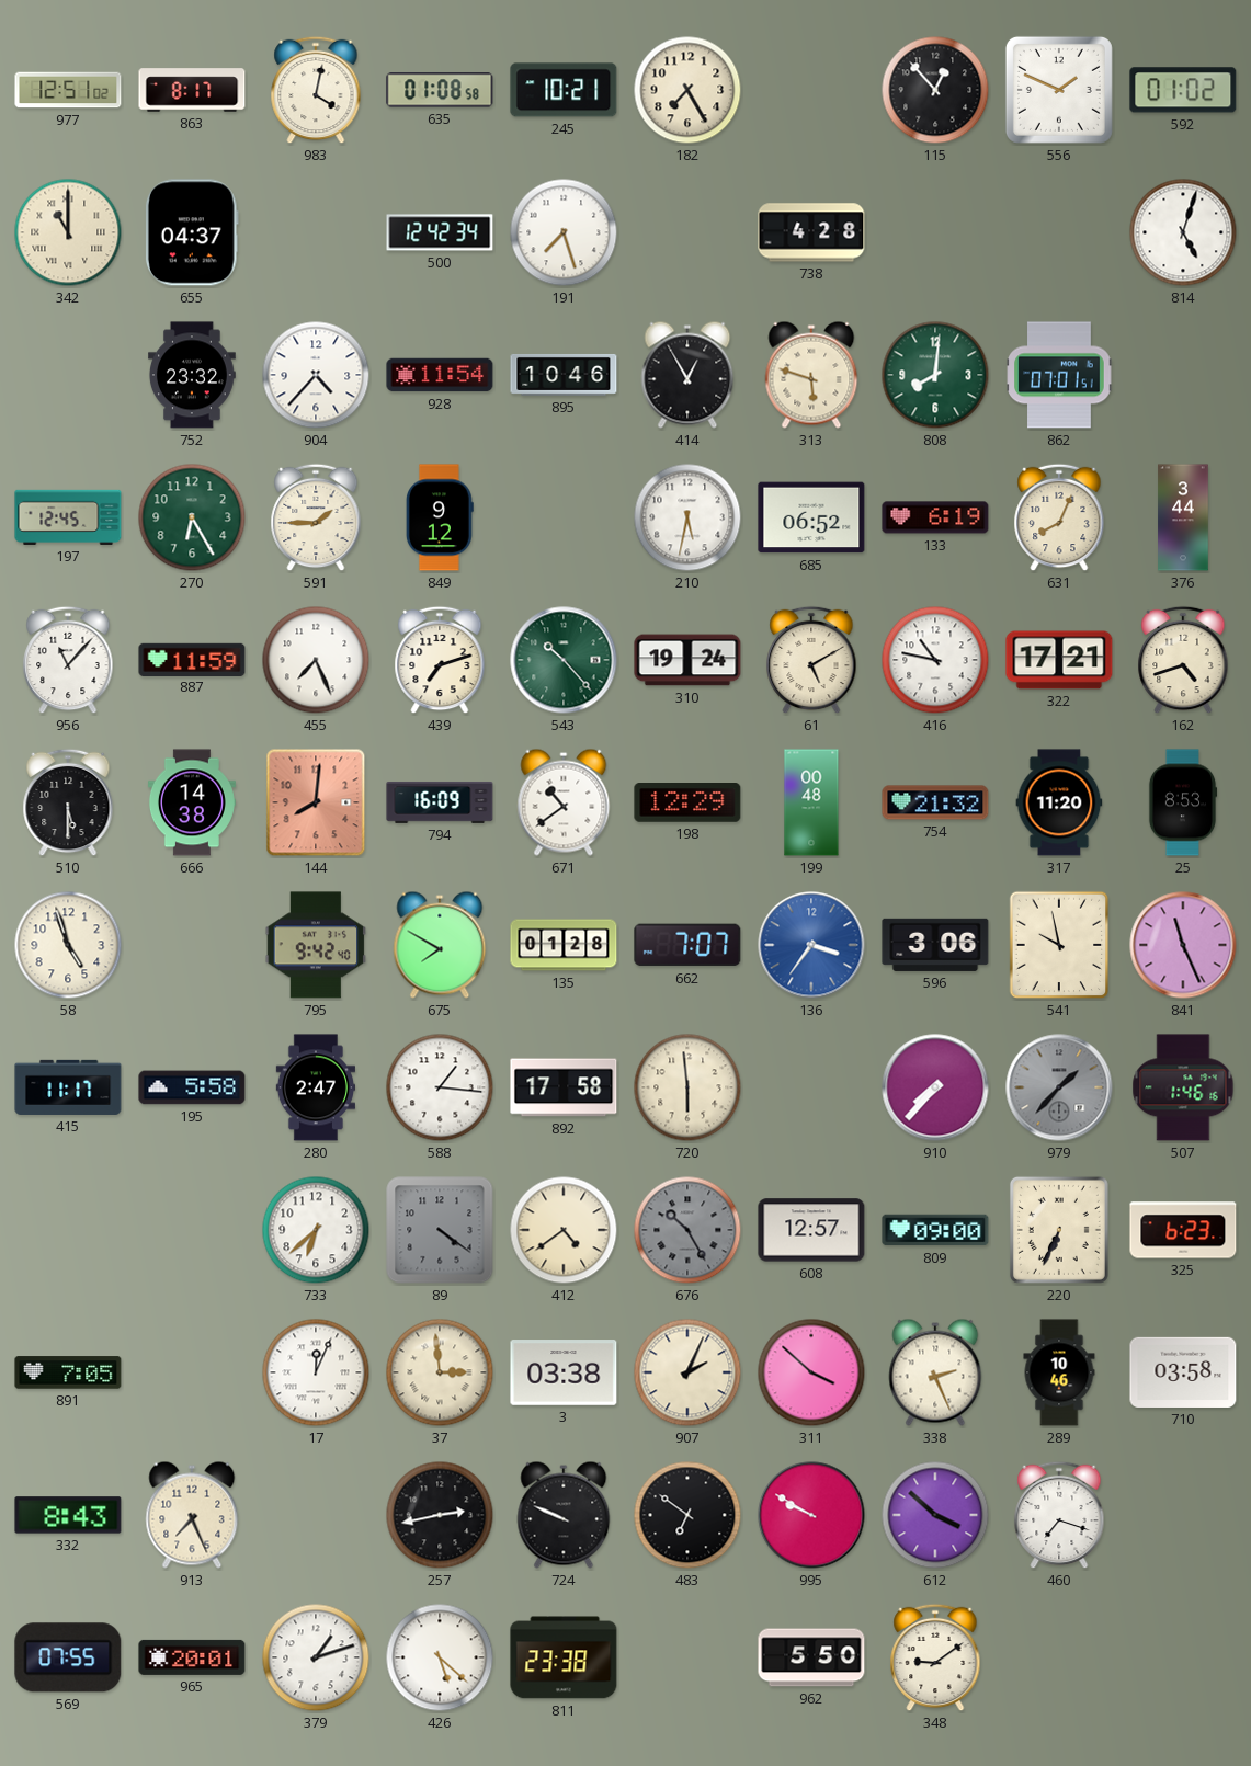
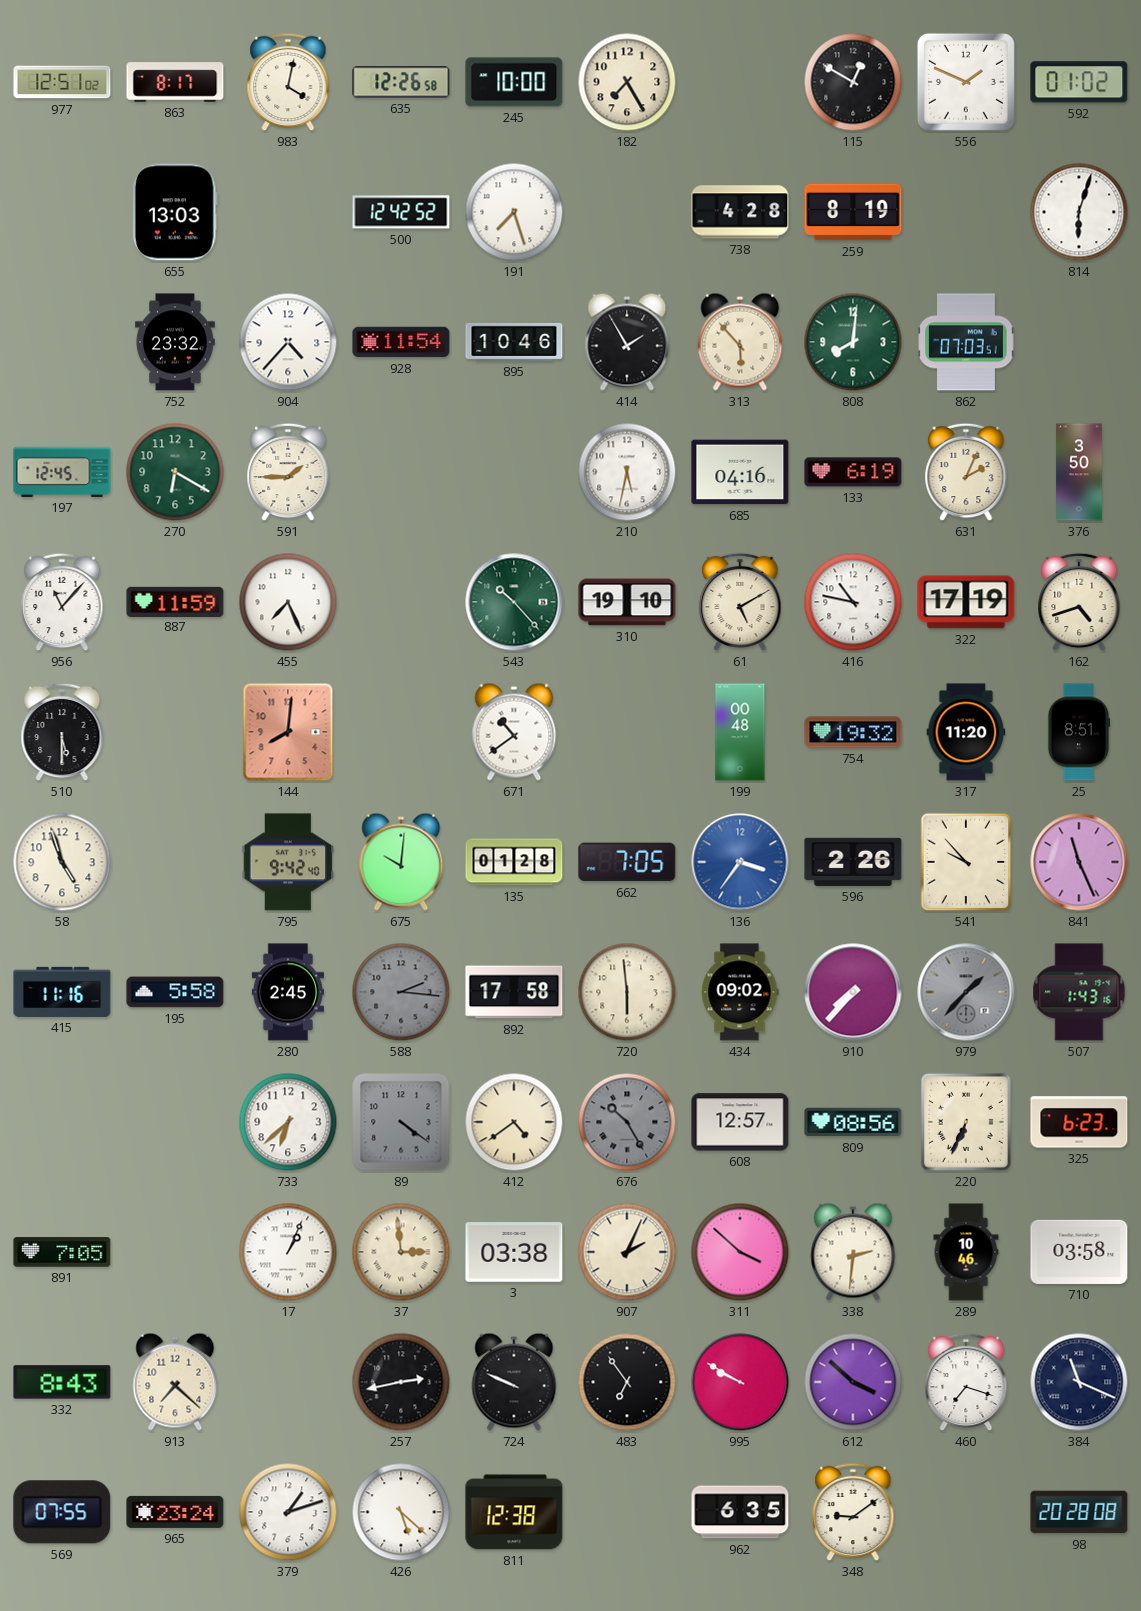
635: 01:08 -> 12:26
245: 10:21 -> 10:00
115: 12:53 -> 12:50
342: 11:00 -> none
655: 04:37 -> 13:03
500: 12:42:34 -> 12:42:52
259: none -> 8:19
814: 5:03 -> 6:03
414: 12:55 -> 1:55
313: 5:48 -> 5:53
862: 07:01 -> 07:03
270: 6:25 -> 6:20
849: 9:12 -> none
685: 06:52 -> 04:16
631: 8:04 -> 2:04
376: 3:44 -> 3:50
439: 7:12 -> none
310: 19:24 -> 19:10
322: 17:21 -> 17:19
666: 14:38 -> none
794: 16:09 -> none
198: 12:29 -> none
754: 21:32 -> 19:32
25: 8:53 -> 8:51
675: 7:50 -> 10:01
662: 7:07 -> 7:05
596: 3:06 -> 2:26
541: 9:58 -> 9:53
415: 11:17 -> 11:16
280: 2:47 -> 2:45
588: 1:16 -> 2:16
588 dial: white -> grey
434: none -> 09:02
507: 1:46 -> 1:43
809: 09:00 -> 08:56
17: 12:04 -> 1:04
338: 2:26 -> 2:31
913: 7:26 -> 7:22
483: 6:51 -> 6:54
384: none -> 11:19
965: 20:01 -> 23:24
811: 23:38 -> 12:38
962: 5:50 -> 6:35
98: none -> 20:28
